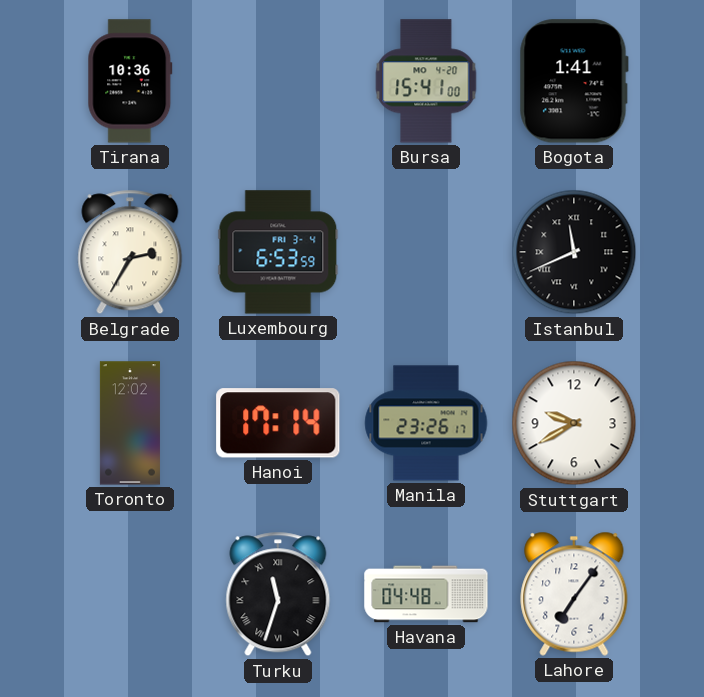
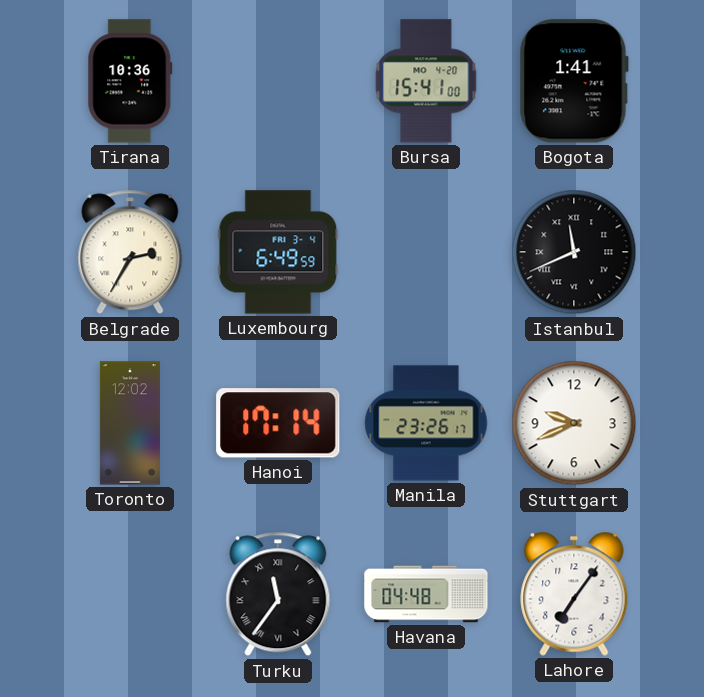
Luxembourg: 6:53 -> 6:49
Stuttgart: 9:40 -> 9:41
Turku: 11:33 -> 11:36
